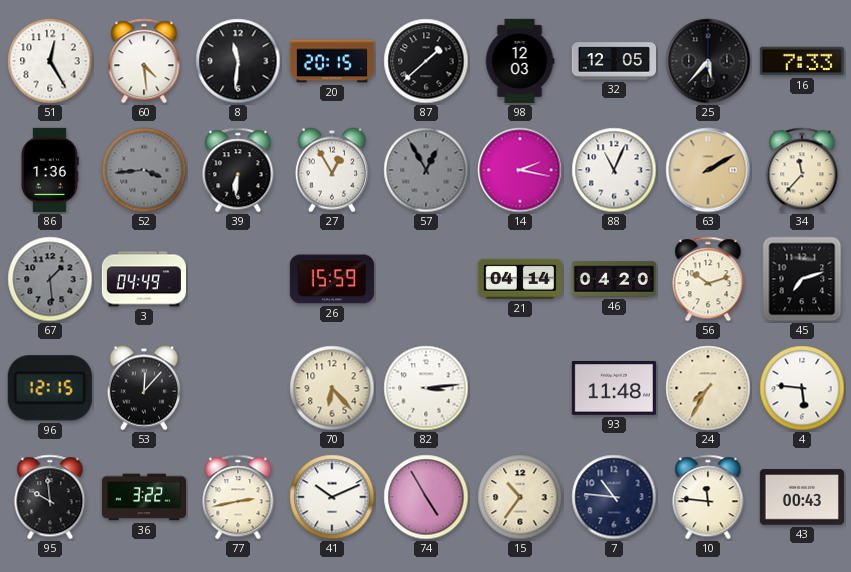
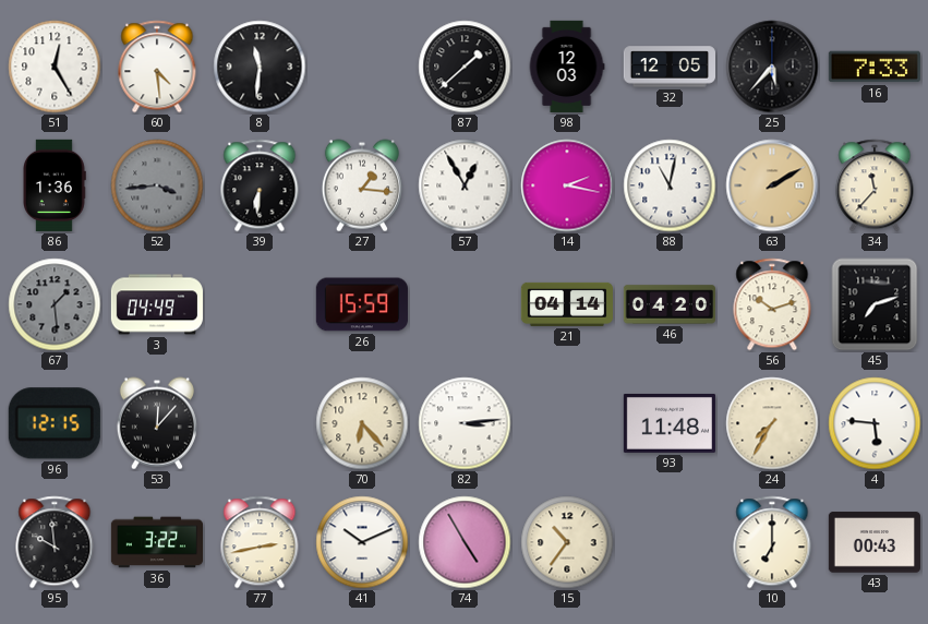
20: 20:15 -> none
27: 12:55 -> 1:16
57 dial: grey -> white
88: 11:04 -> 11:02
7: 10:46 -> none
10: 11:46 -> 7:00
